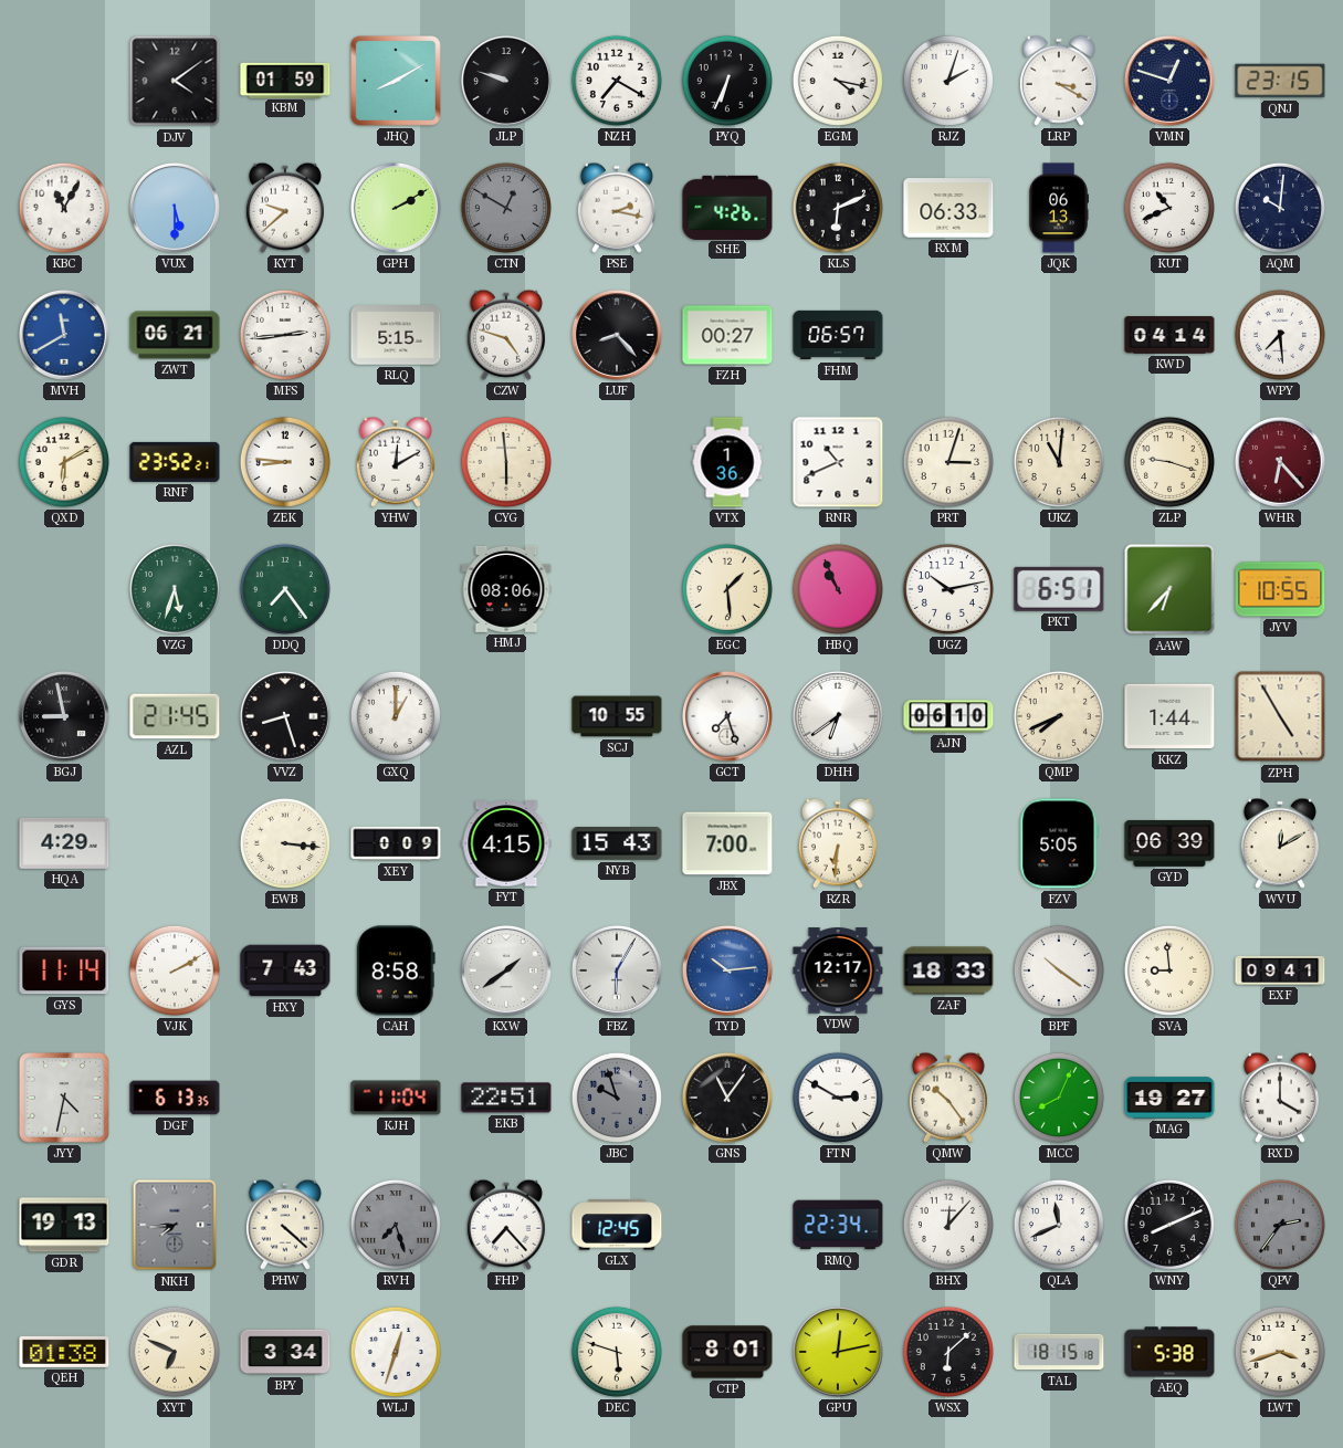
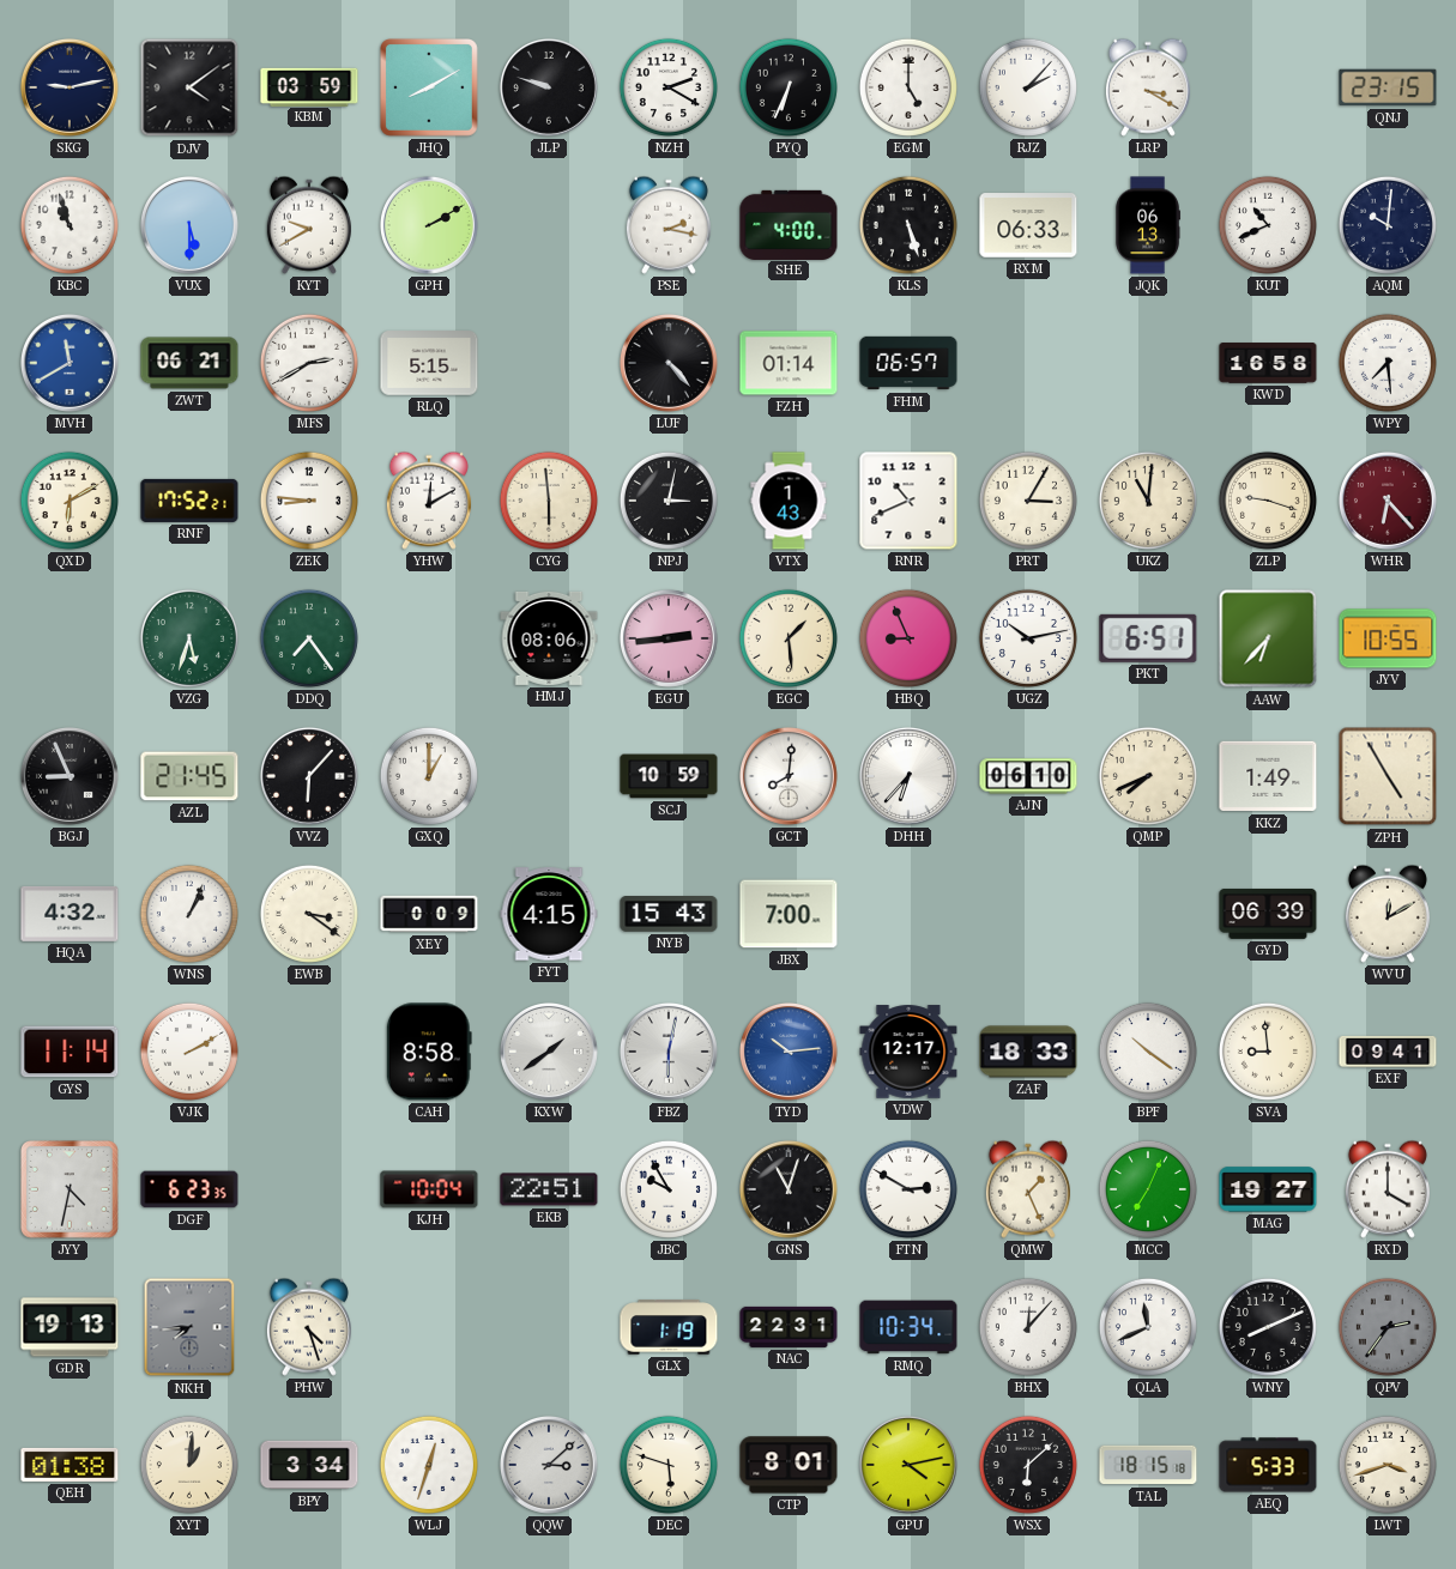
SKG: none -> 9:13
KBM: 01:59 -> 03:59
NZH: 7:20 -> 2:20
EGM: 4:17 -> 5:00
RJZ: 2:03 -> 2:07
VMN: 12:48 -> none
KBC: 11:05 -> 10:57
KYT: 9:38 -> 9:40
CTN: 12:50 -> none
SHE: 4:26 -> 4:00
KLS: 6:11 -> 5:27
MFS: 2:44 -> 2:40
CZW: 4:48 -> none
LUF: 8:23 -> 4:23
FZH: 00:27 -> 01:14
KWD: 04:14 -> 16:58
RNF: 23:52 -> 17:52
NPJ: none -> 3:02
VTX: 1:36 -> 1:43
PRT: 3:03 -> 3:05
EGU: none -> 2:44
HBQ: 10:56 -> 8:56
BGJ: 8:58 -> 8:56
VVZ: 8:27 -> 6:07
SCJ: 10:55 -> 10:59
GCT: 7:27 -> 8:01
DHH: 6:39 -> 6:37
KKZ: 1:44 -> 1:49
HQA: 4:29 -> 4:32
WNS: none -> 1:04
EWB: 3:16 -> 3:21
RZR: 6:31 -> none
FZV: 5:05 -> none
HXY: 7:43 -> none
FBZ: 6:05 -> 6:02
DGF: 6:13 -> 6:23
KJH: 11:04 -> 10:04
JBC: 9:57 -> 9:55
JBC dial: grey -> white
GNS: 11:06 -> 11:03
QMW: 10:24 -> 1:26
MCC: 8:04 -> 7:04
PHW: 4:22 -> 4:27
RVH: 7:27 -> none
FHP: 7:23 -> none
GLX: 12:45 -> 1:19
NAC: none -> 22:31
RMQ: 22:34 -> 10:34
XYT: 6:49 -> 1:01
QQW: none -> 3:08
GPU: 12:13 -> 4:13
AEQ: 5:38 -> 5:33
